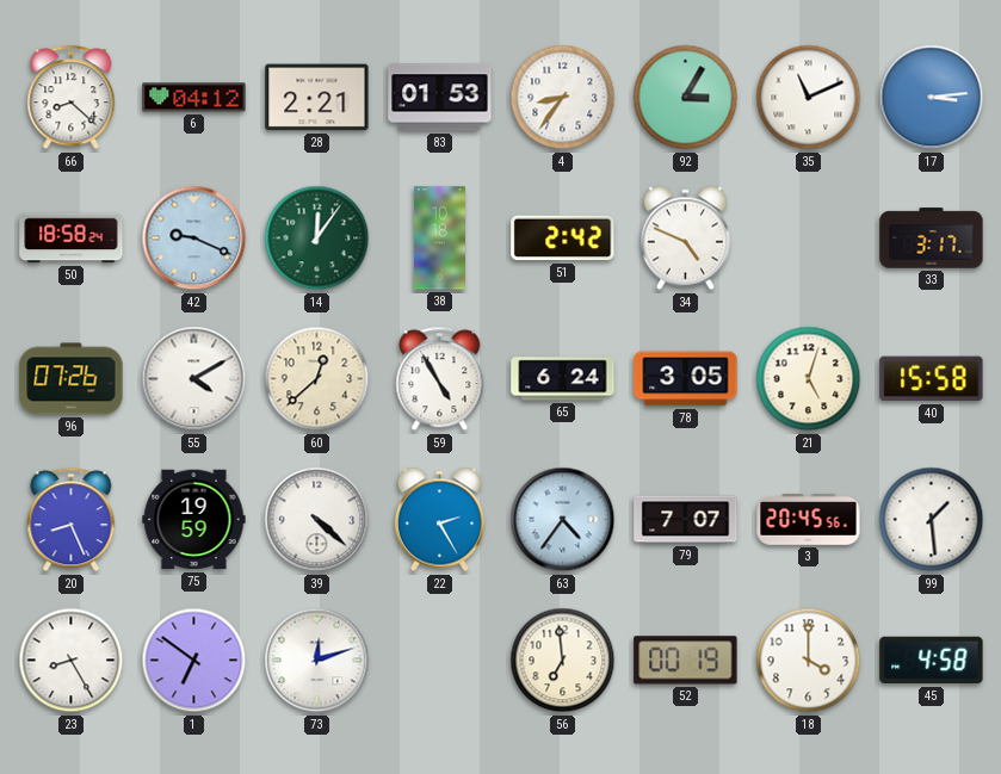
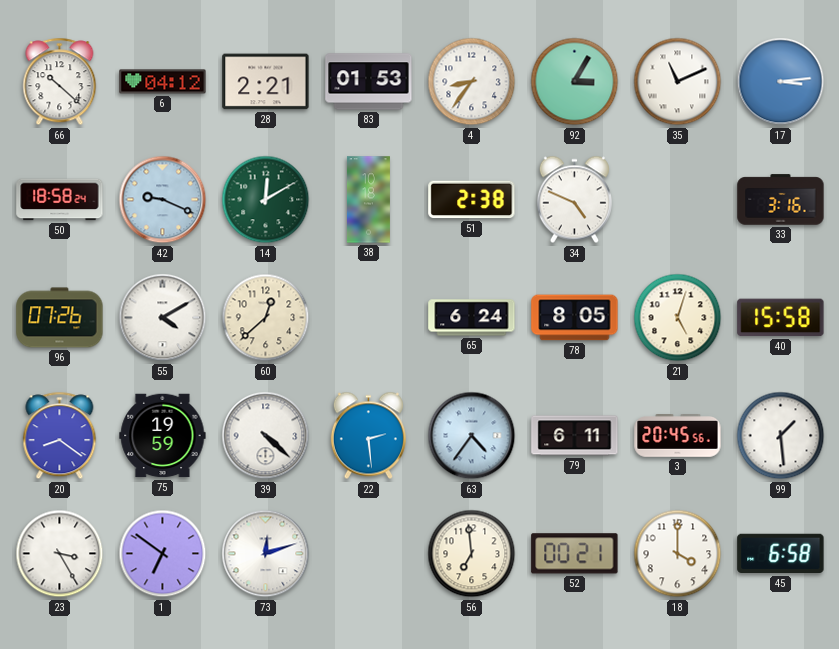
66: 8:22 -> 10:22
14: 12:06 -> 12:10
51: 2:42 -> 2:38
33: 3:17 -> 3:16
59: 4:55 -> none
78: 3:05 -> 8:05
20: 8:26 -> 8:21
22: 2:25 -> 2:29
79: 7:07 -> 6:11
23: 8:25 -> 3:25
52: 00:19 -> 00:21
45: 4:58 -> 6:58
